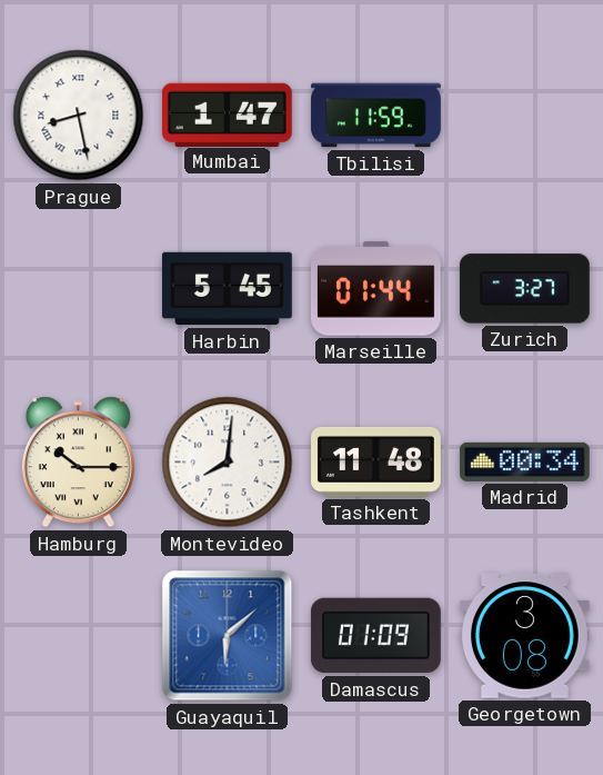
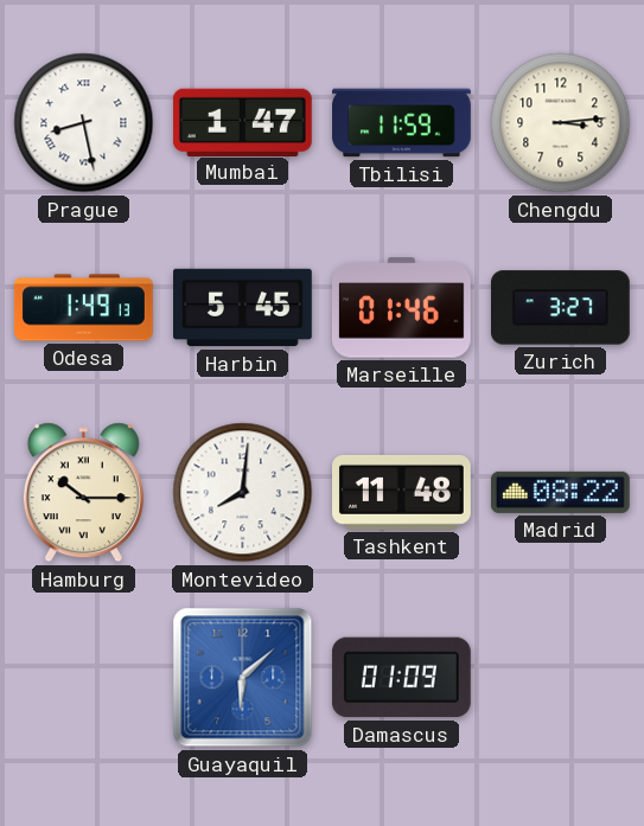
Chengdu: none -> 3:14
Odesa: none -> 1:49
Marseille: 01:44 -> 01:46
Madrid: 00:34 -> 08:22
Georgetown: 3:08 -> none
